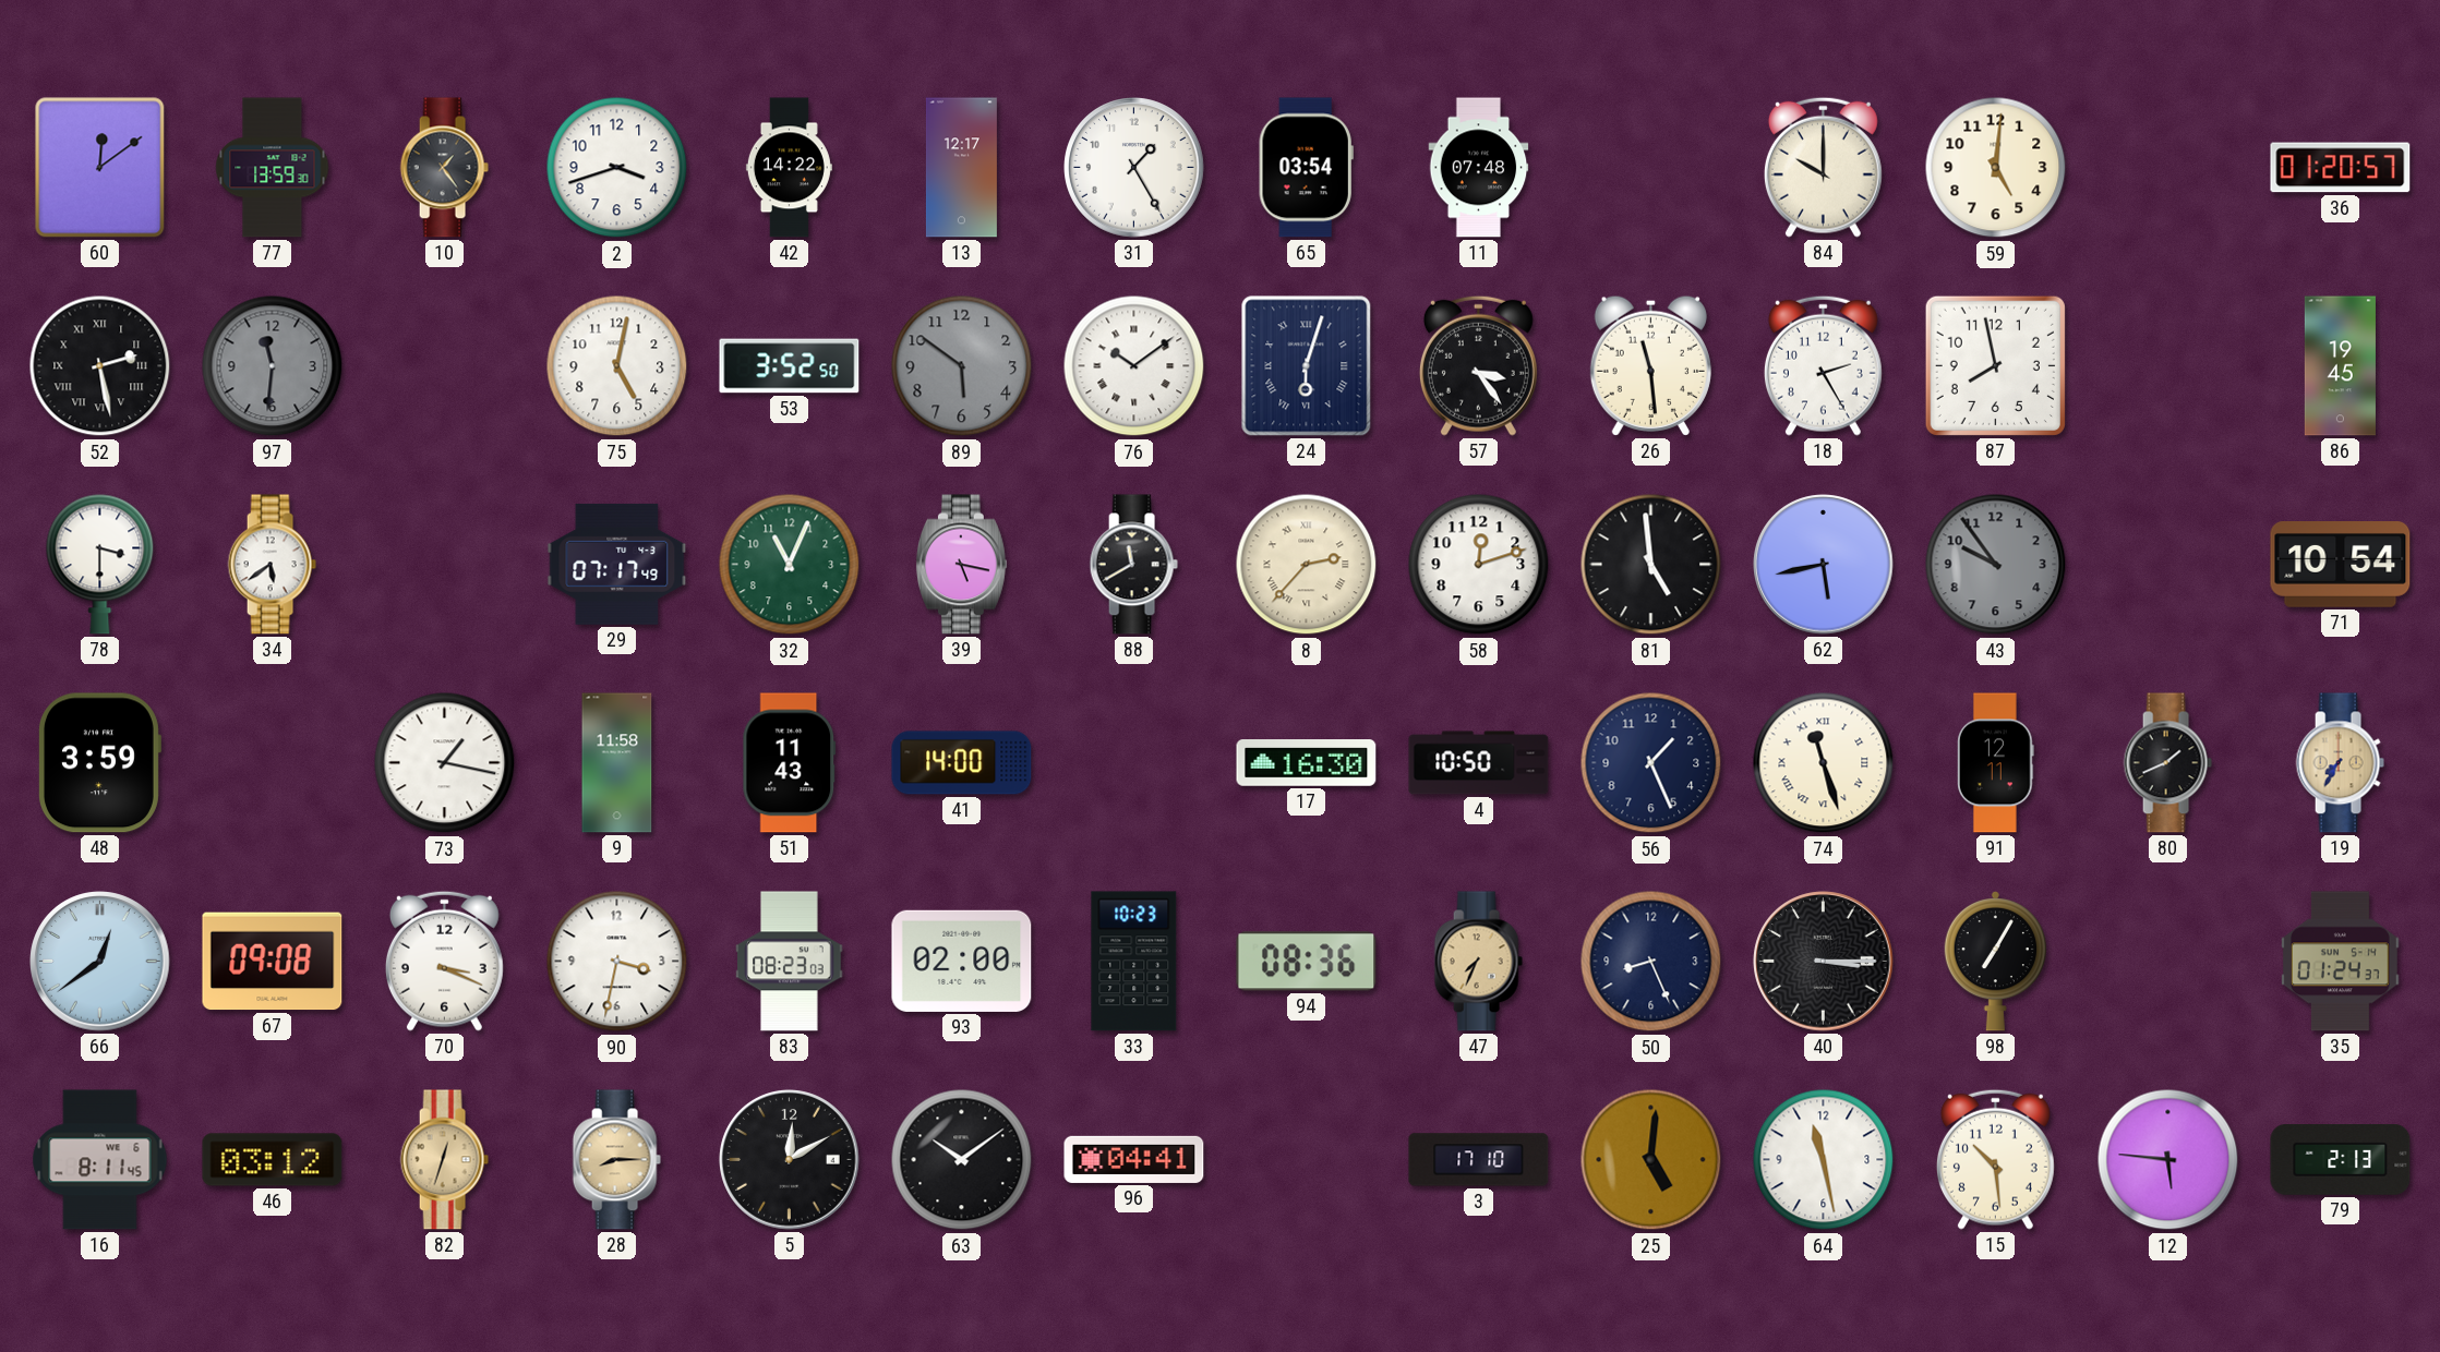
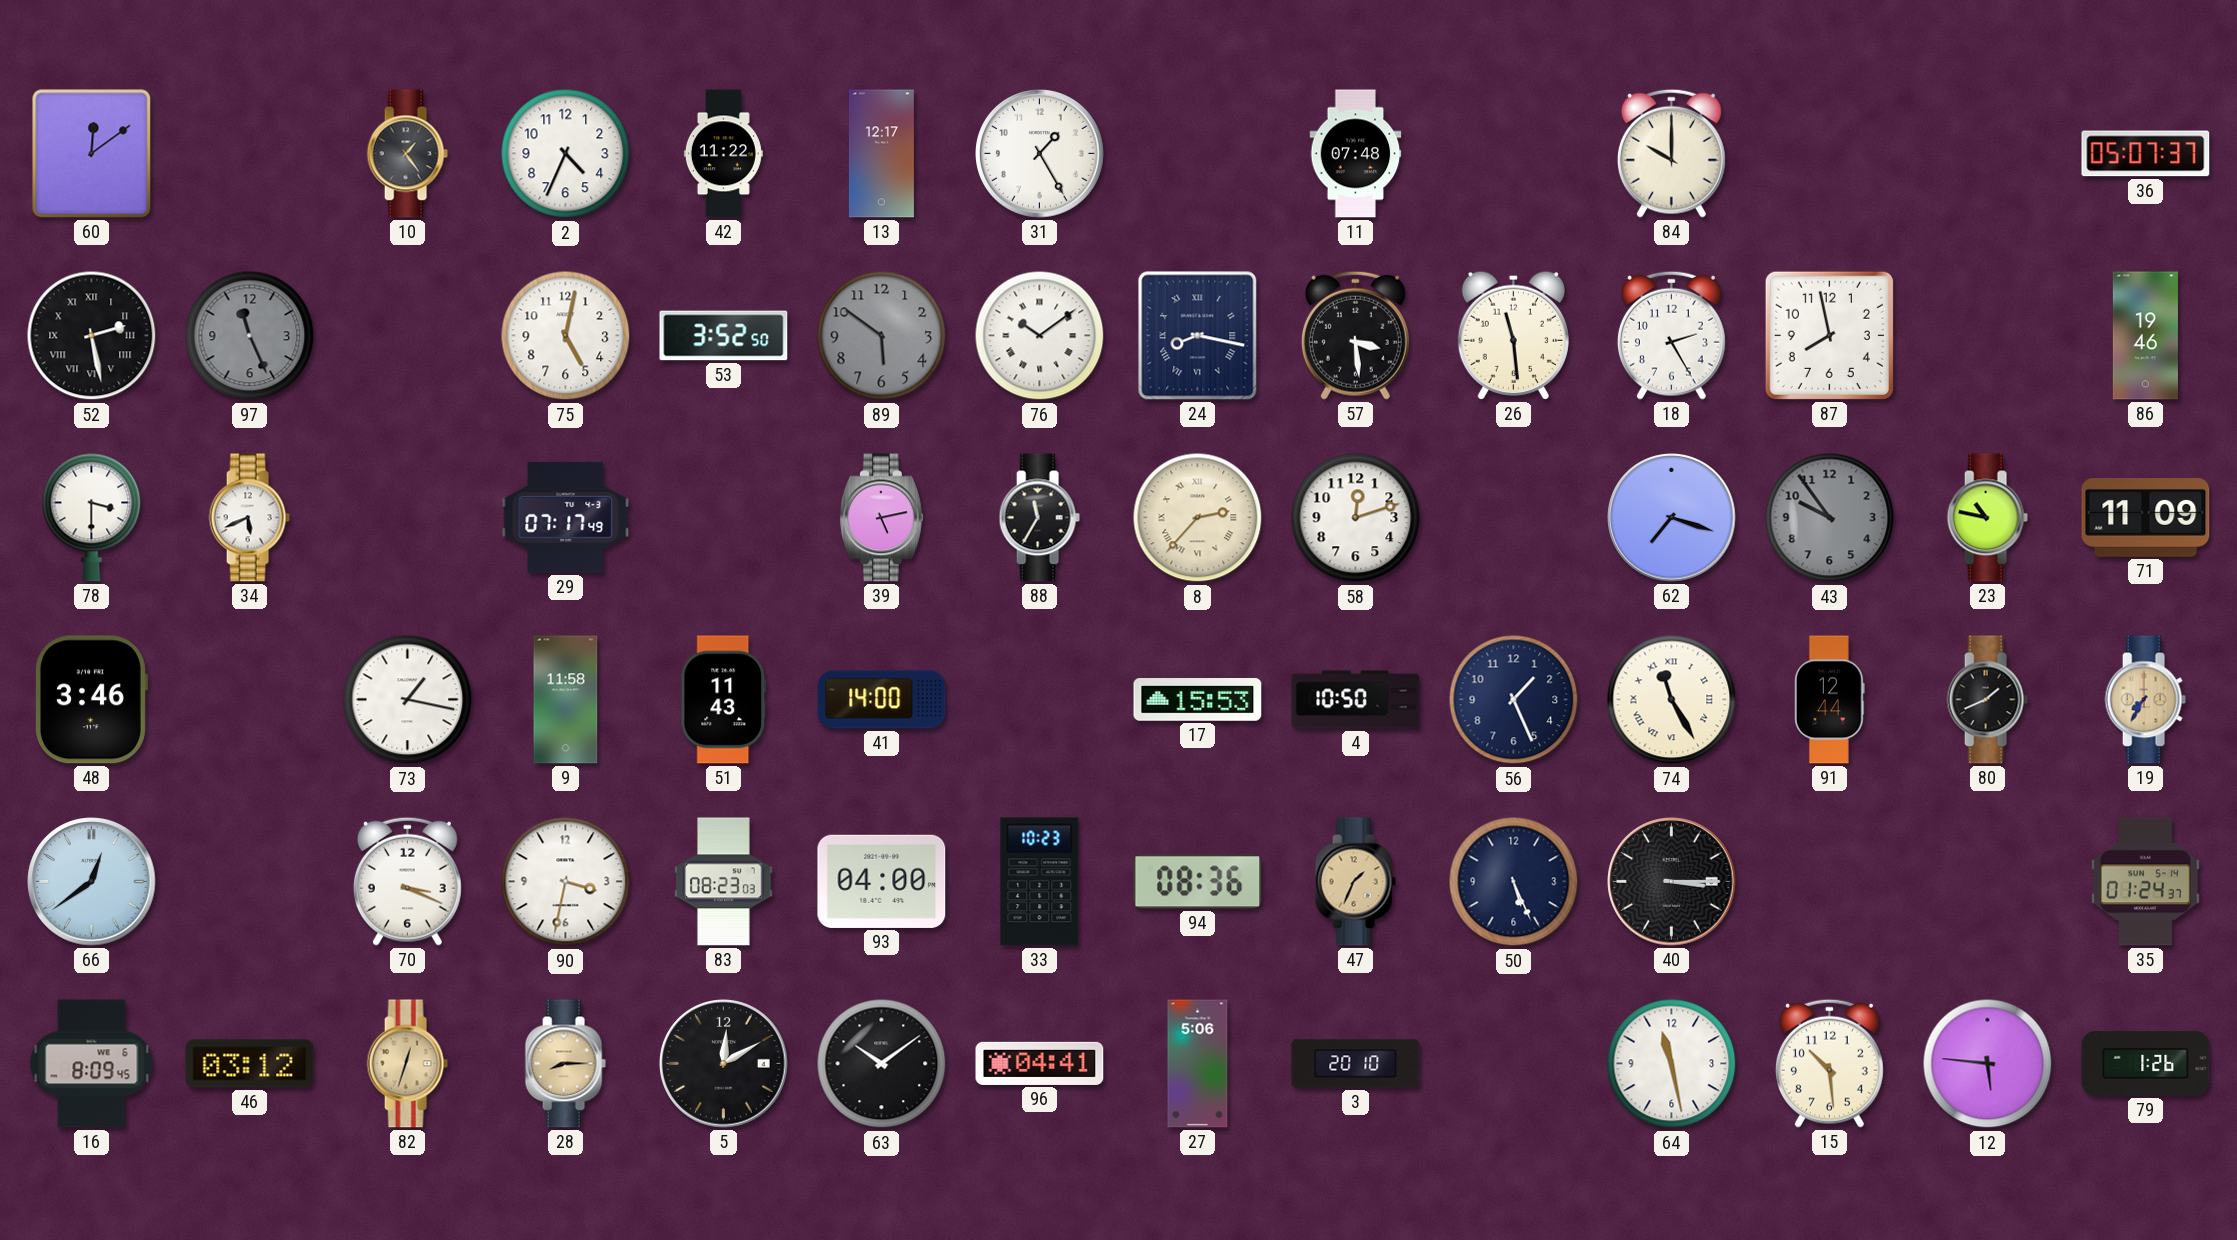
77: 13:59 -> none
2: 3:42 -> 4:34
42: 14:22 -> 11:22
65: 03:54 -> none
59: 5:01 -> none
36: 01:20 -> 05:07
97: 11:31 -> 11:26
24: 6:03 -> 8:17
57: 3:24 -> 3:29
86: 19:45 -> 19:46
34: 5:39 -> 5:41
32: 11:04 -> none
39: 5:17 -> 5:13
88: 11:40 -> 11:35
81: 4:59 -> none
62: 5:43 -> 7:18
23: none -> 10:47
71: 10:54 -> 11:09
48: 3:59 -> 3:46
17: 16:30 -> 15:53
74: 11:27 -> 11:25
91: 12:11 -> 12:44
67: 09:08 -> none
93: 02:00 -> 04:00
47: 7:34 -> 1:34
50: 8:26 -> 5:26
98: 7:05 -> none
16: 8:11 -> 8:09
27: none -> 5:06
3: 17:10 -> 20:10
25: 5:01 -> none
79: 2:13 -> 1:26
